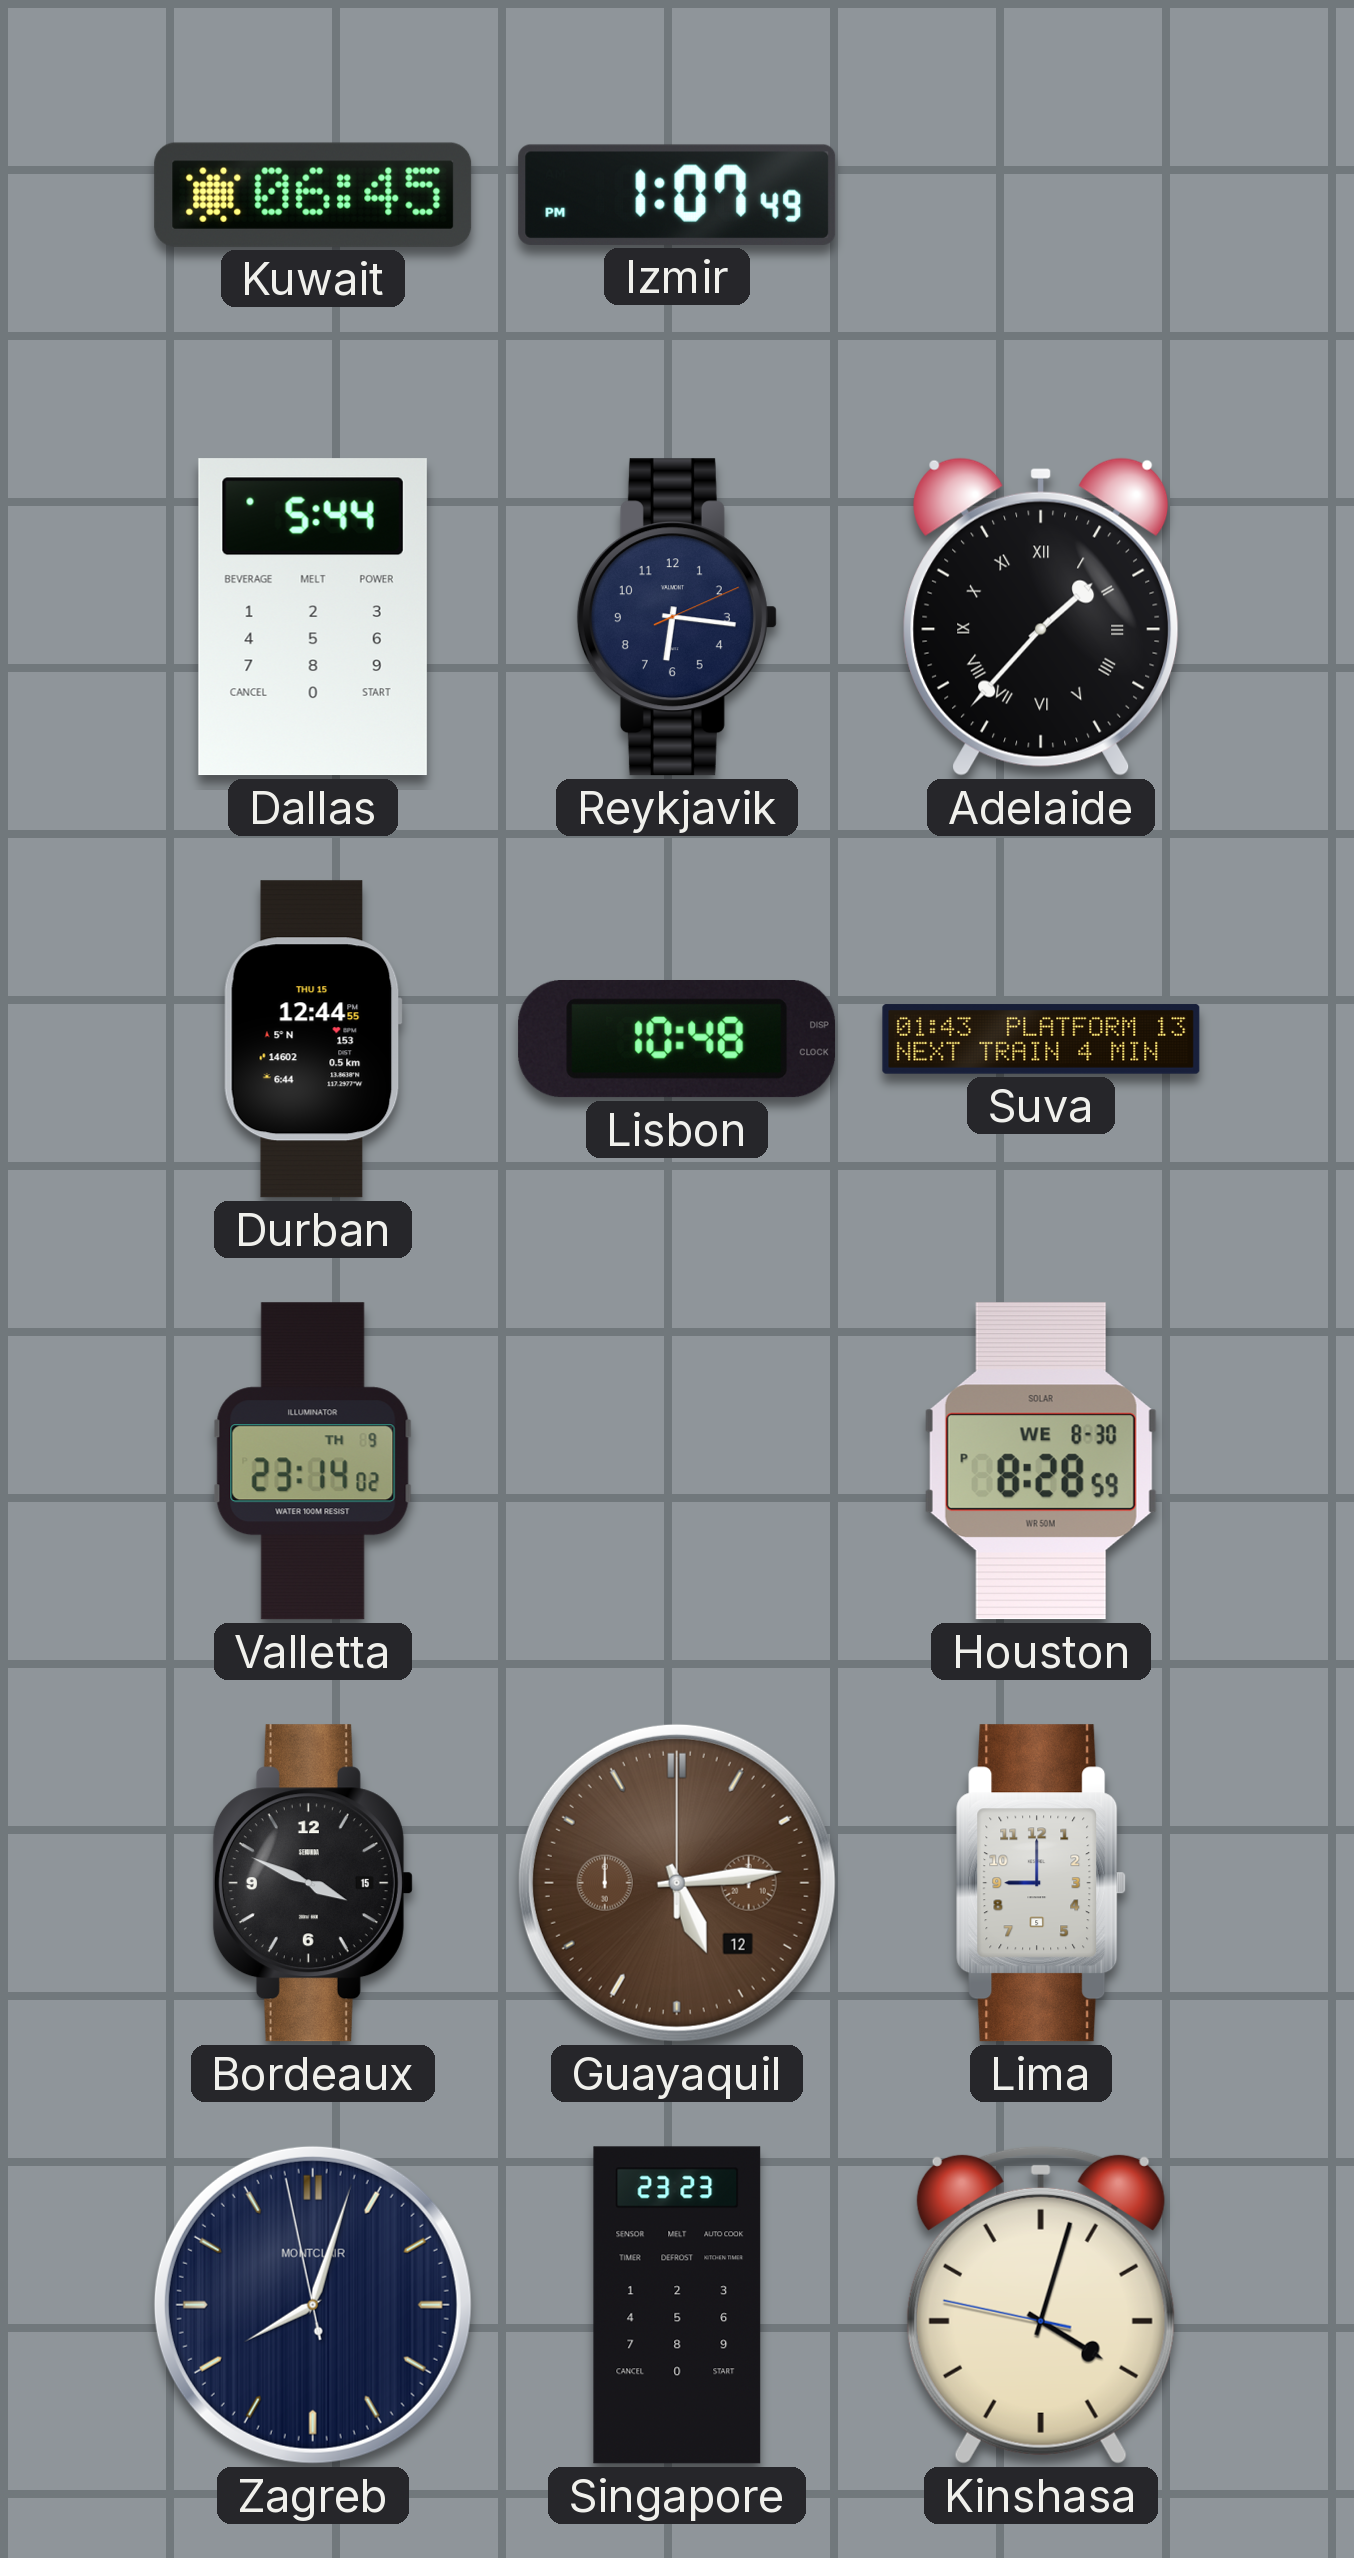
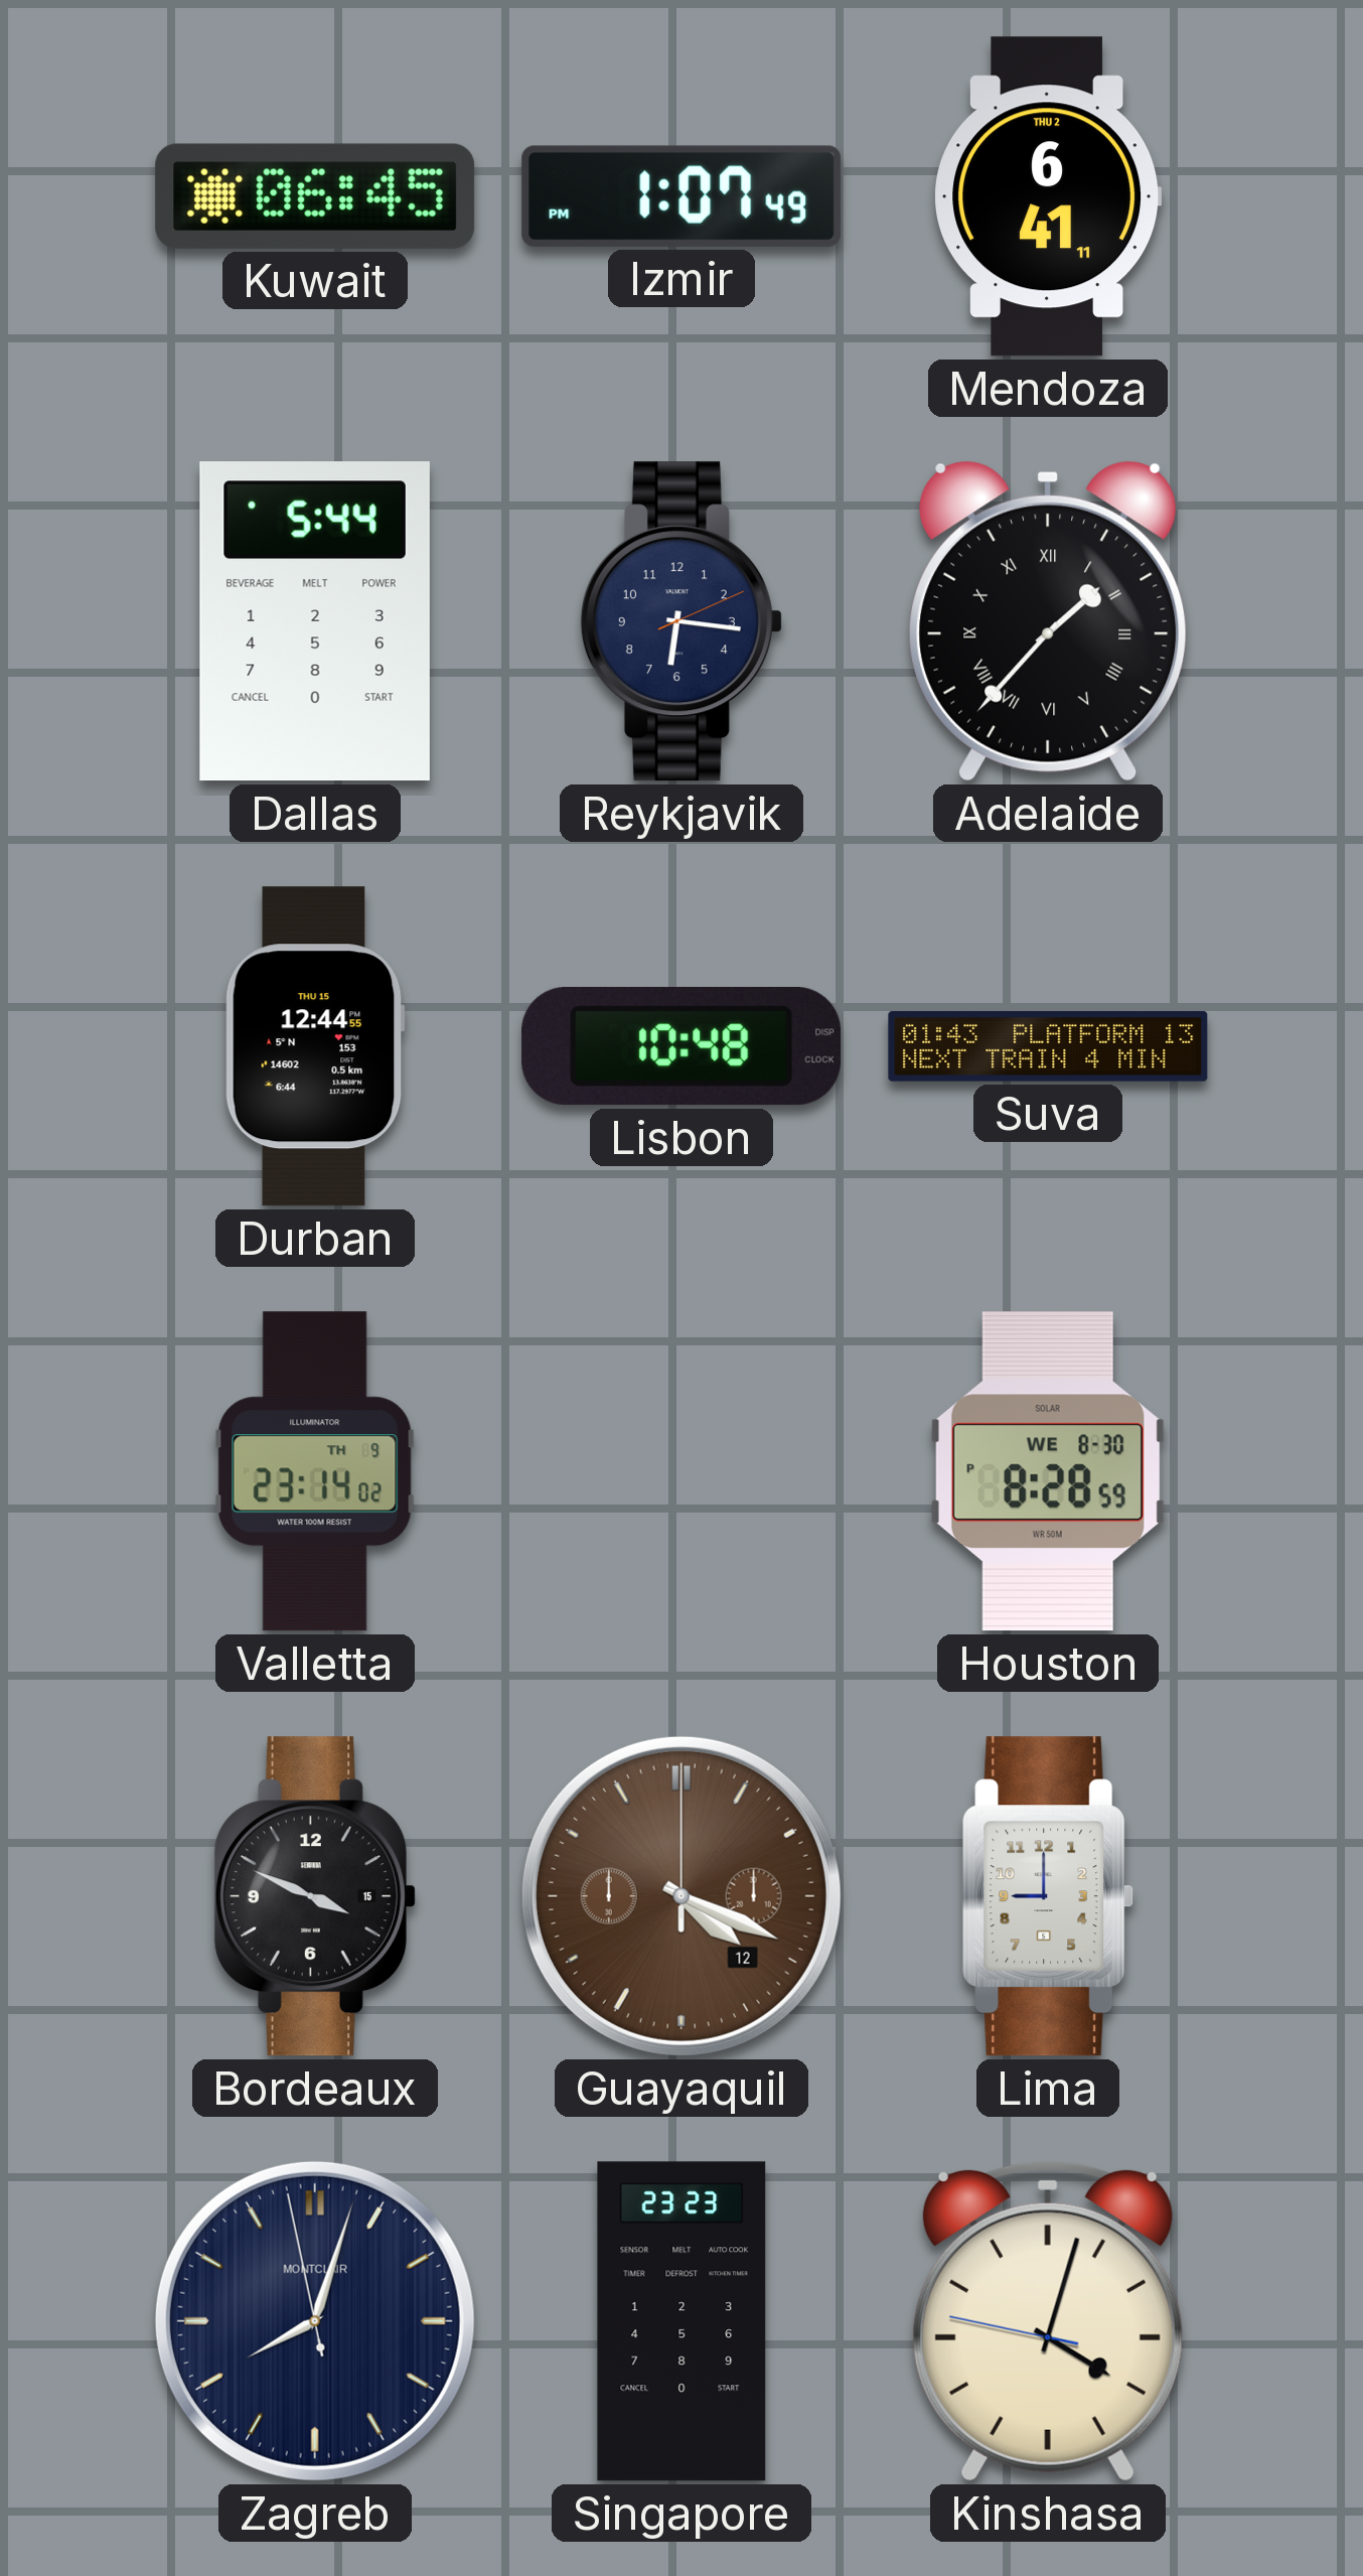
Mendoza: none -> 6:41
Guayaquil: 5:14 -> 4:19
